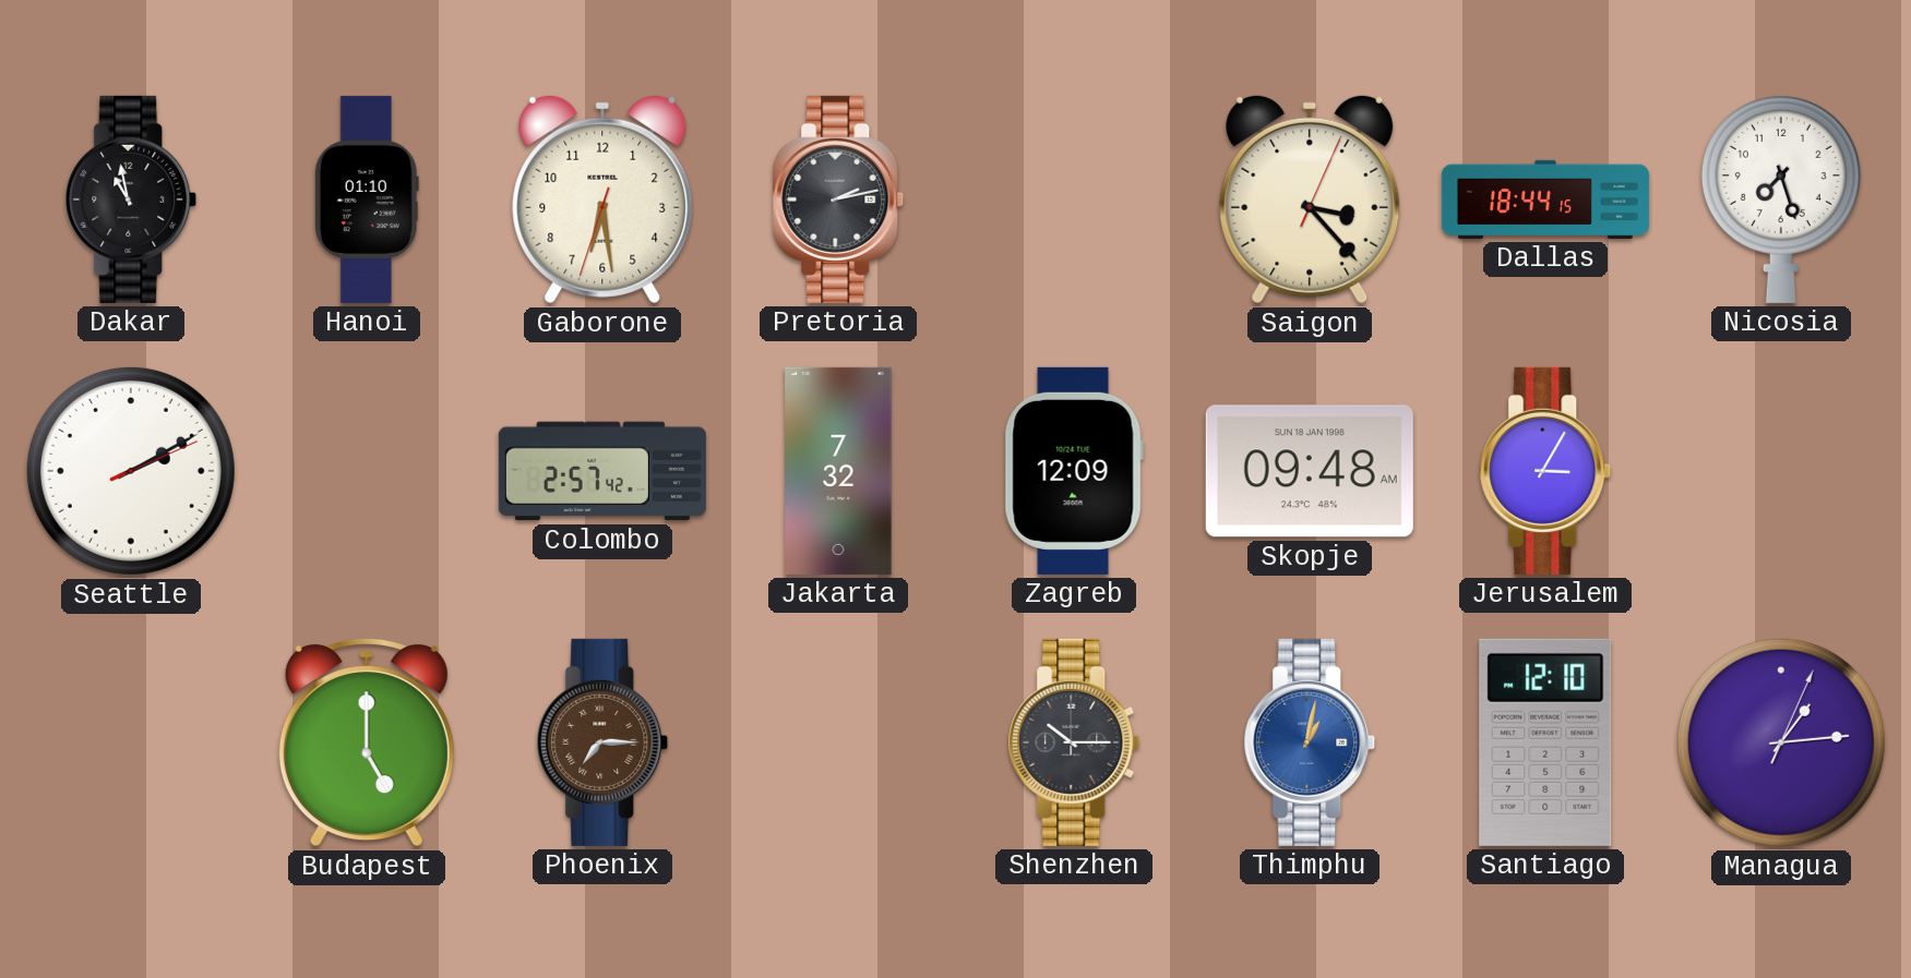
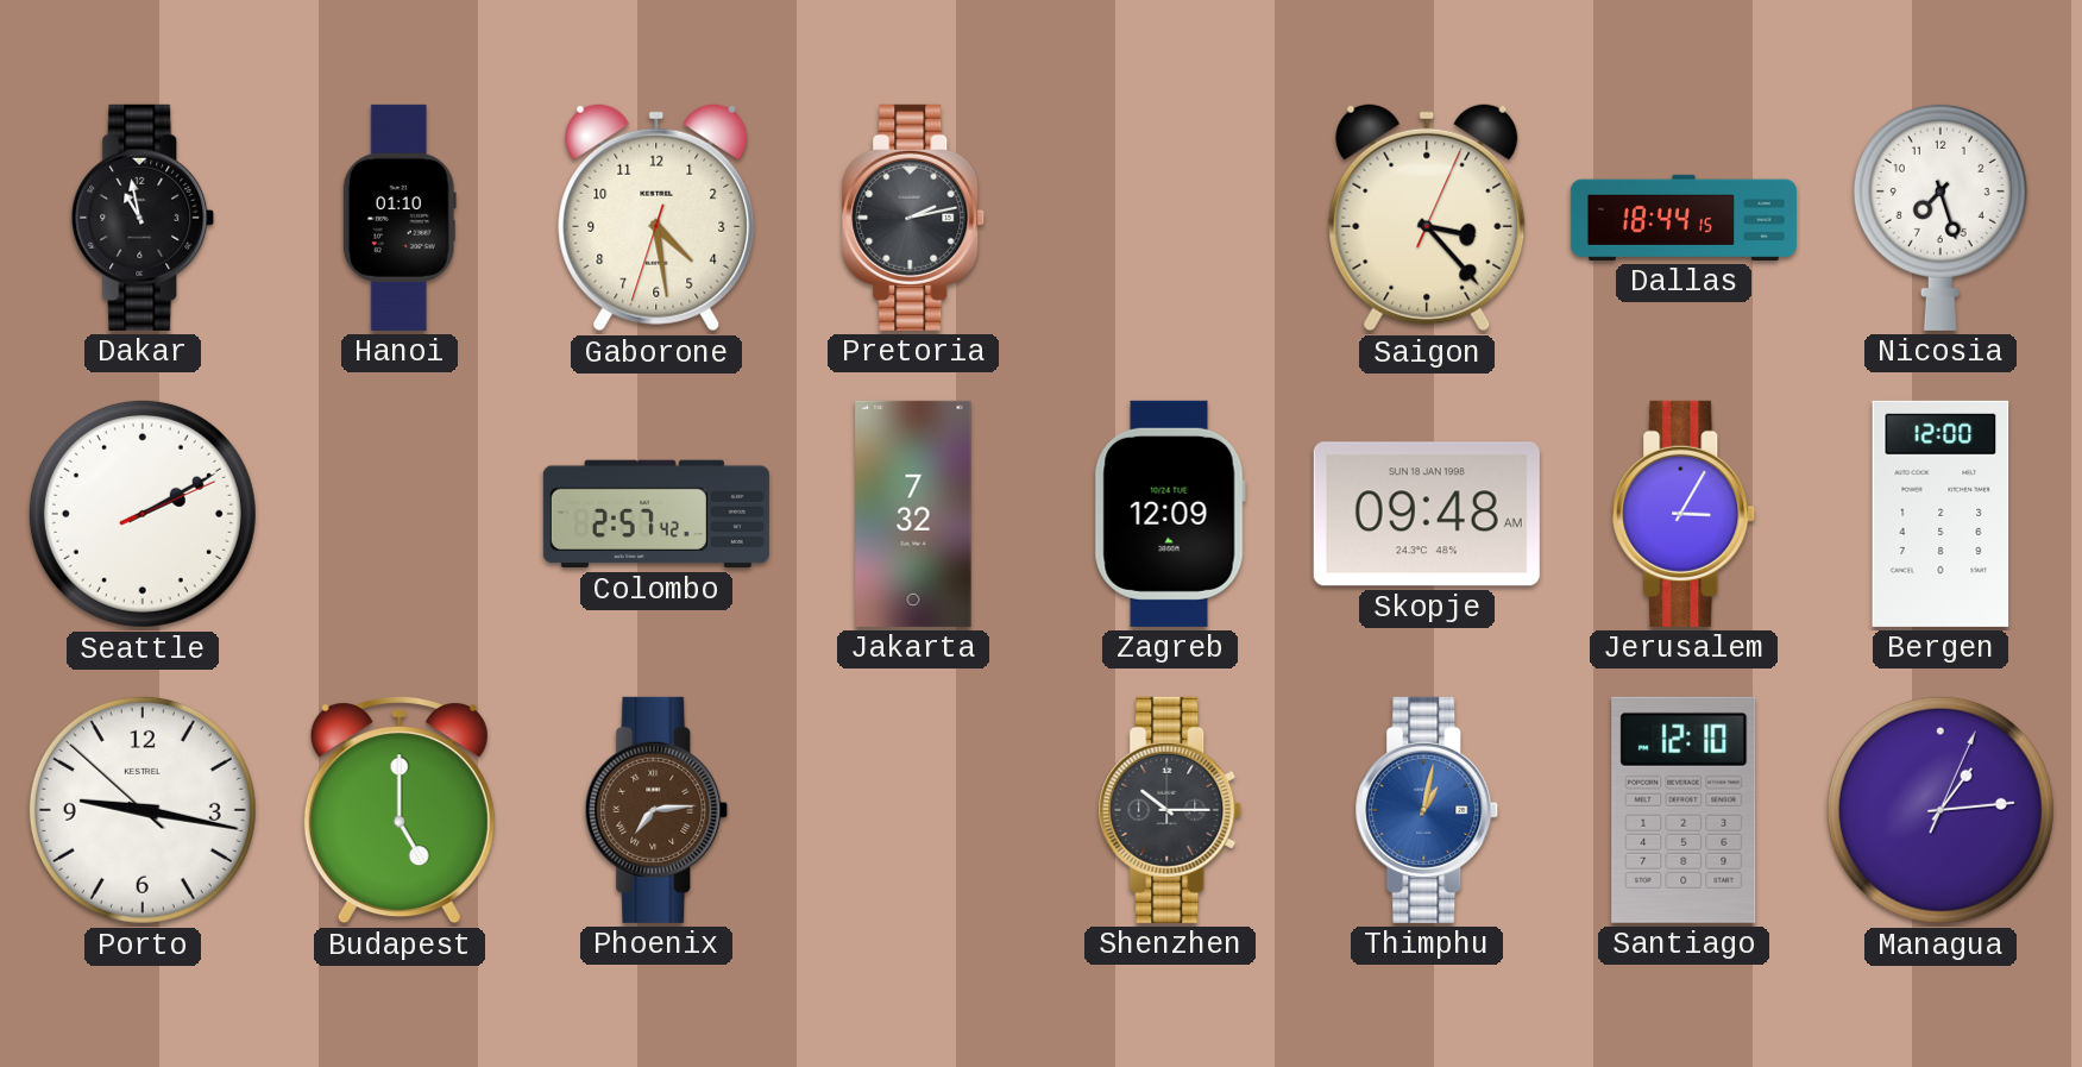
Gaborone: 6:28 -> 4:28
Bergen: none -> 12:00
Porto: none -> 9:16
Phoenix: 7:15 -> 7:14
